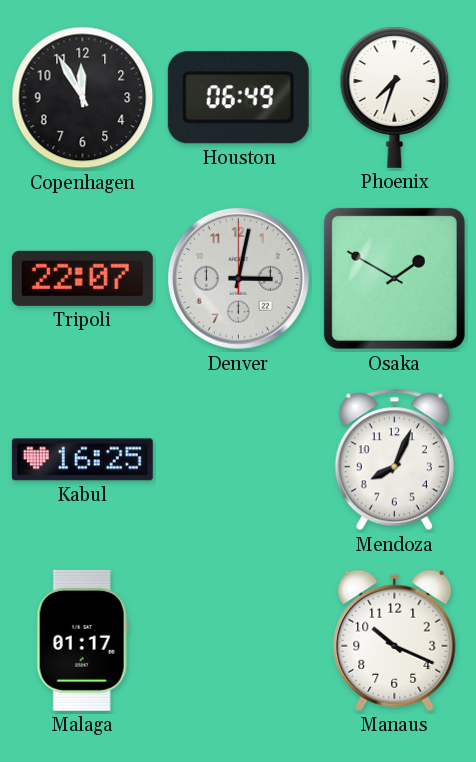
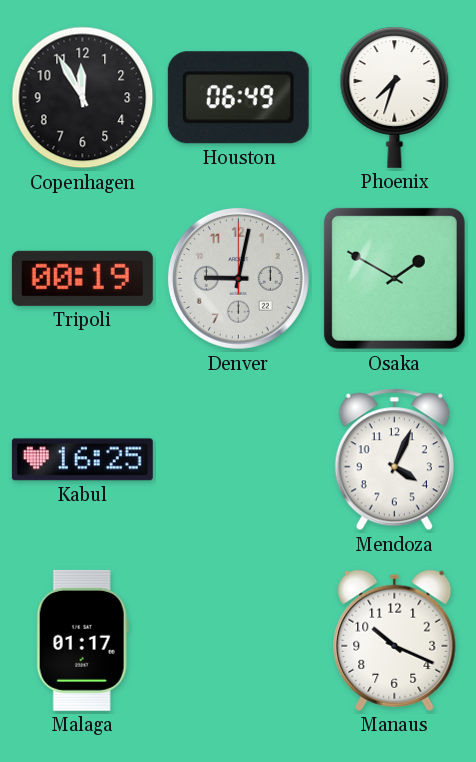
Tripoli: 22:07 -> 00:19
Denver: 3:02 -> 9:02
Mendoza: 8:04 -> 4:04
